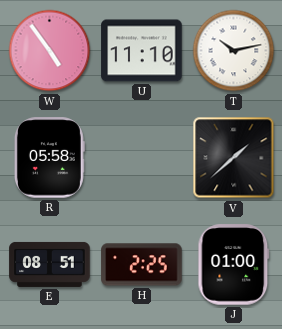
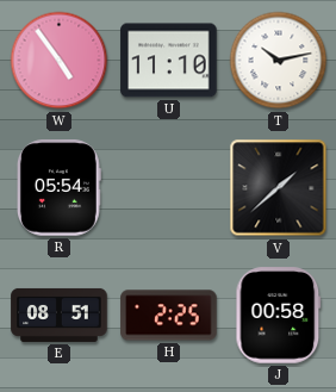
R: 05:58 -> 05:54
J: 01:00 -> 00:58
